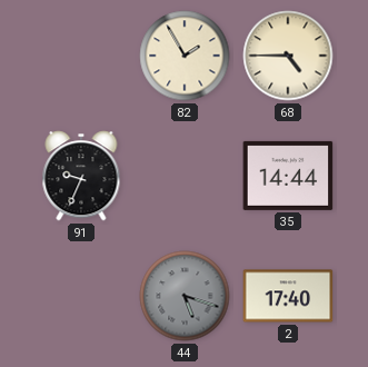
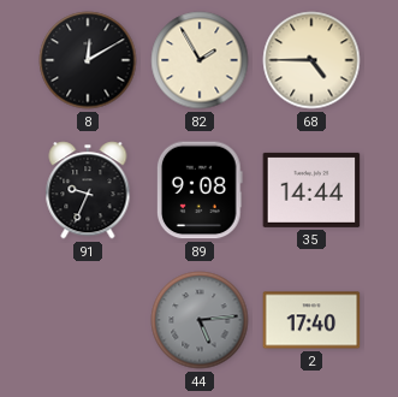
8: none -> 12:10
89: none -> 9:08
44: 5:18 -> 5:14
